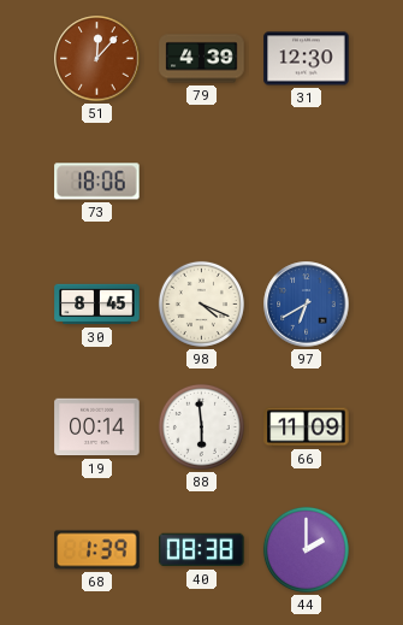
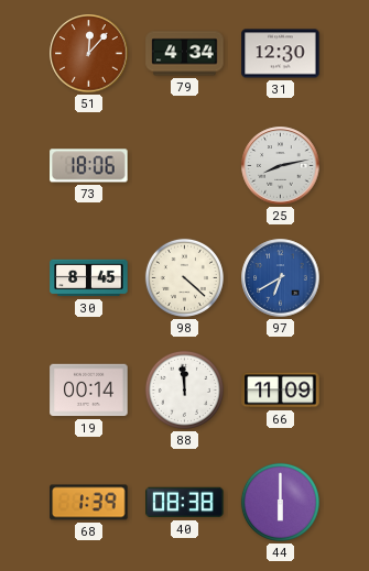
79: 4:39 -> 4:34
25: none -> 8:13
98: 4:19 -> 4:22
88: 5:59 -> 11:59
44: 2:00 -> 6:00
